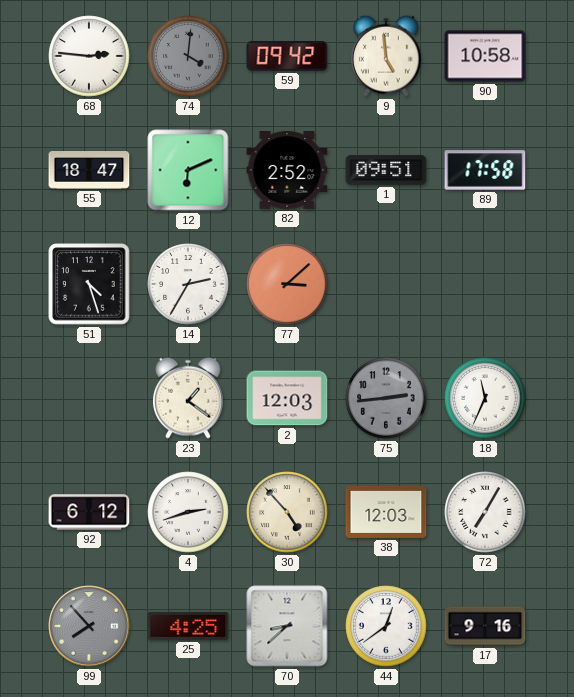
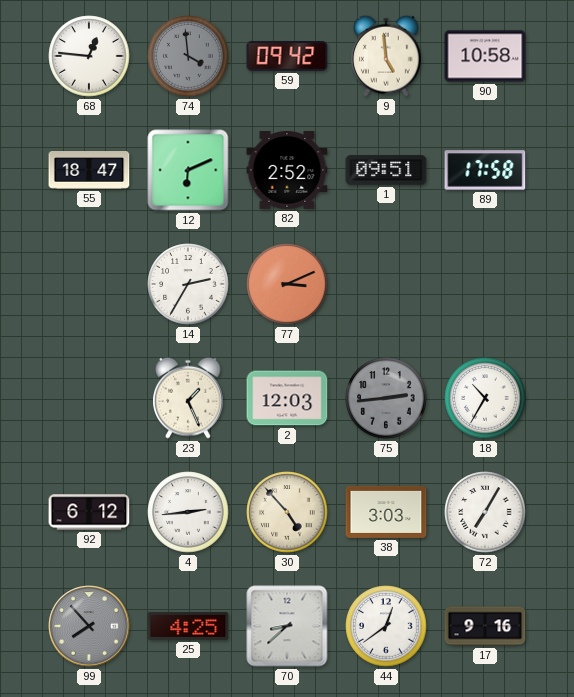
68: 2:46 -> 12:46
74: 4:01 -> 3:59
51: 4:27 -> none
77: 3:08 -> 3:11
23: 1:21 -> 1:26
18: 11:34 -> 10:35
4: 2:42 -> 2:44
38: 12:03 -> 3:03
